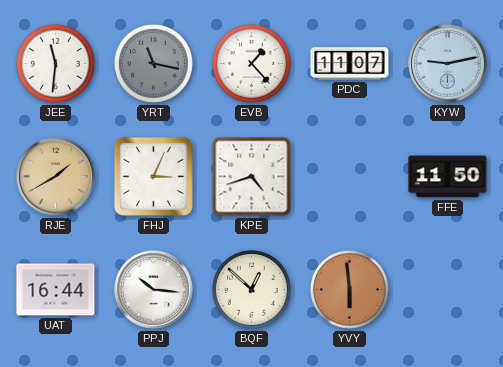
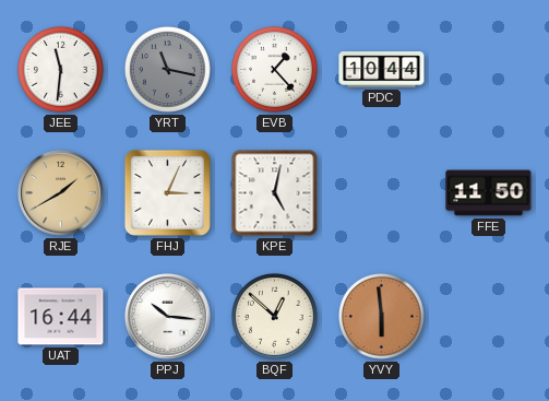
PDC: 11:07 -> 10:44
KYW: 9:13 -> none
KPE: 4:42 -> 5:02
